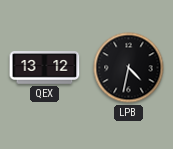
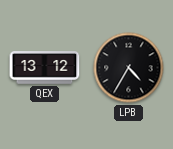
LPB: 4:32 -> 4:35
